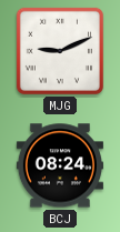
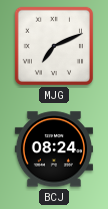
MJG: 9:11 -> 7:11
